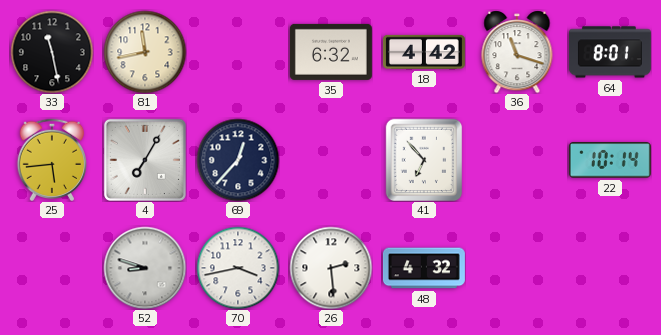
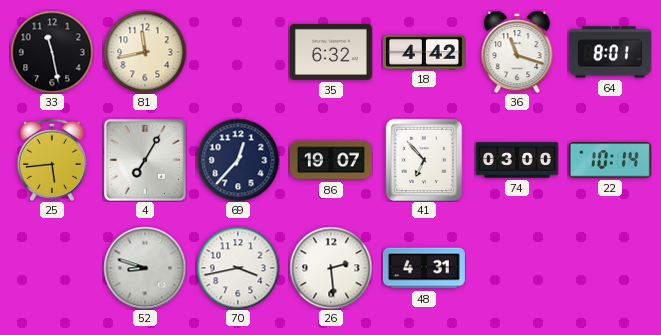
86: none -> 19:07
74: none -> 03:00
48: 4:32 -> 4:31
